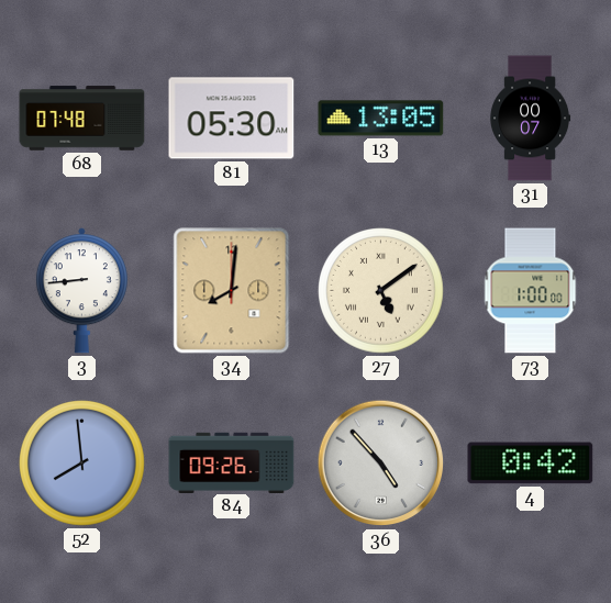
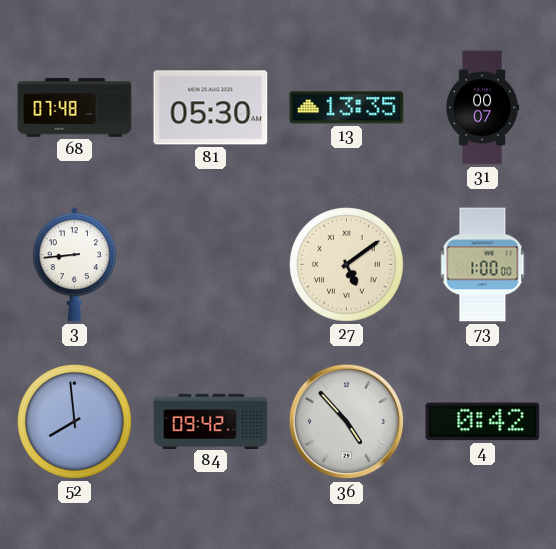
13: 13:05 -> 13:35
34: 8:01 -> none
84: 09:26 -> 09:42
